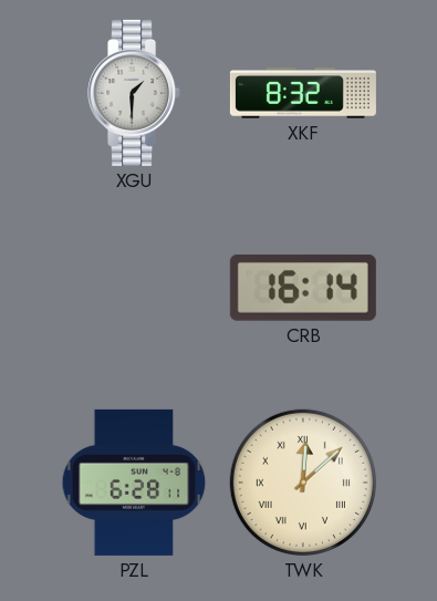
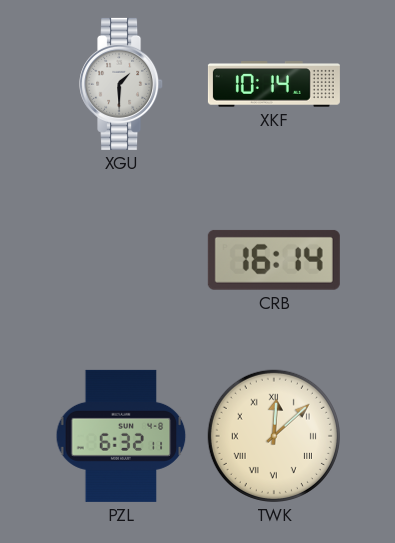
XKF: 8:32 -> 10:14
PZL: 6:28 -> 6:32
